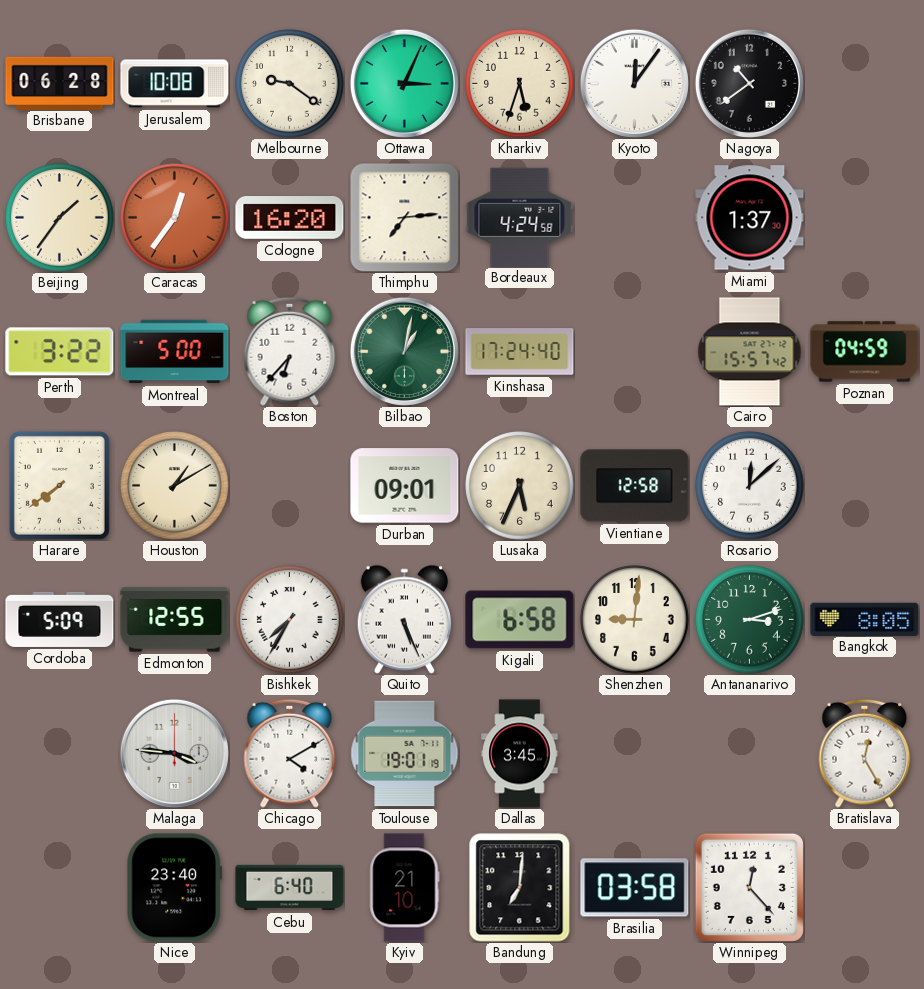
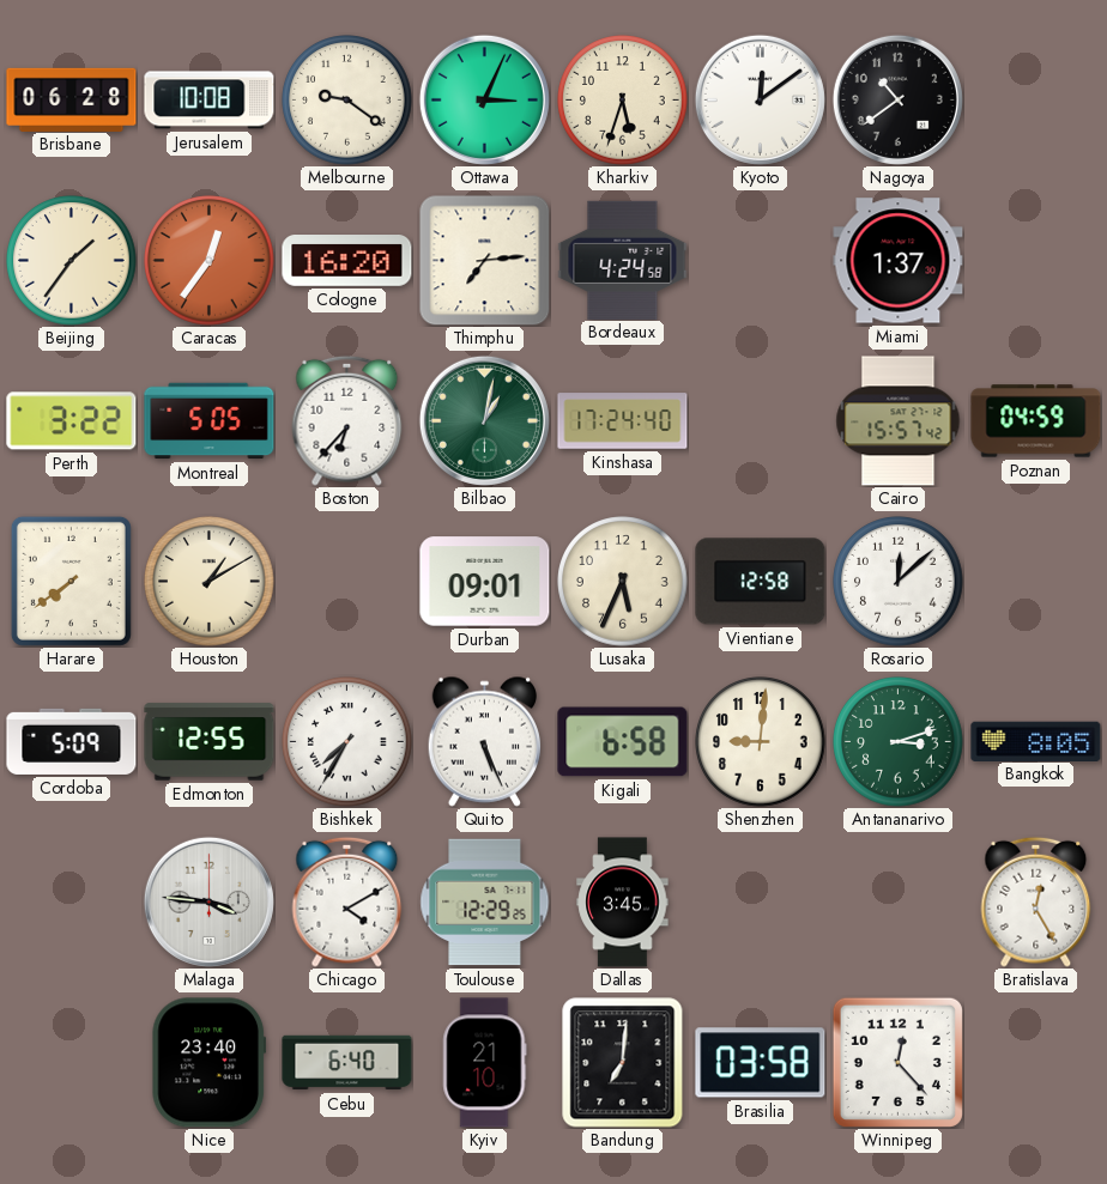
Kyoto: 12:06 -> 12:09
Montreal: 5:00 -> 5:05
Toulouse: 19:01 -> 12:29
